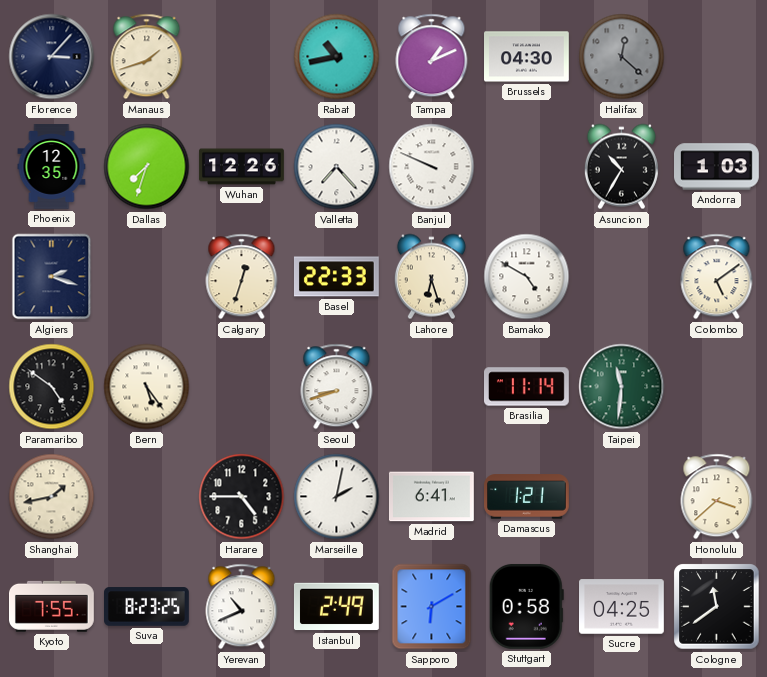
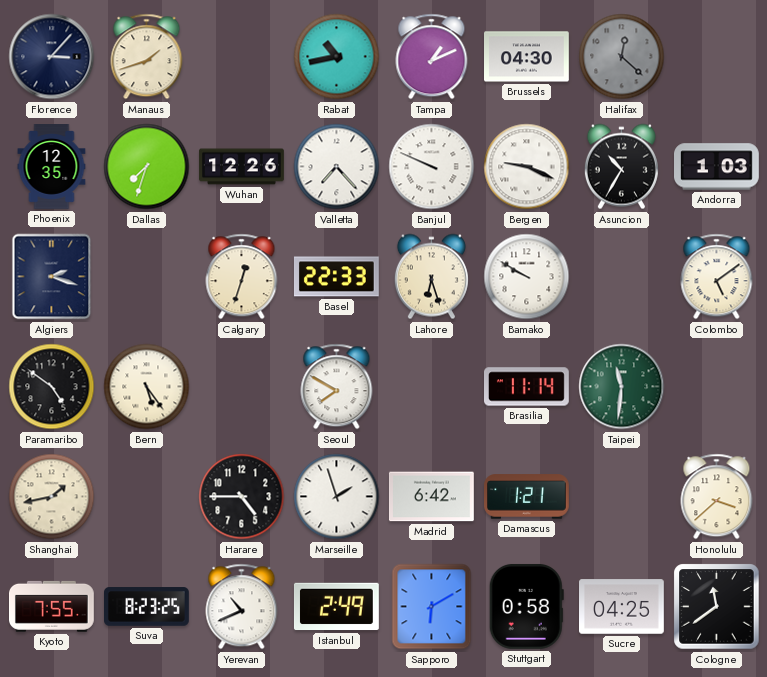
Bergen: none -> 9:19
Bamako: 4:50 -> 9:50
Seoul: 8:42 -> 7:50
Marseille: 2:02 -> 1:57
Madrid: 6:41 -> 6:42
